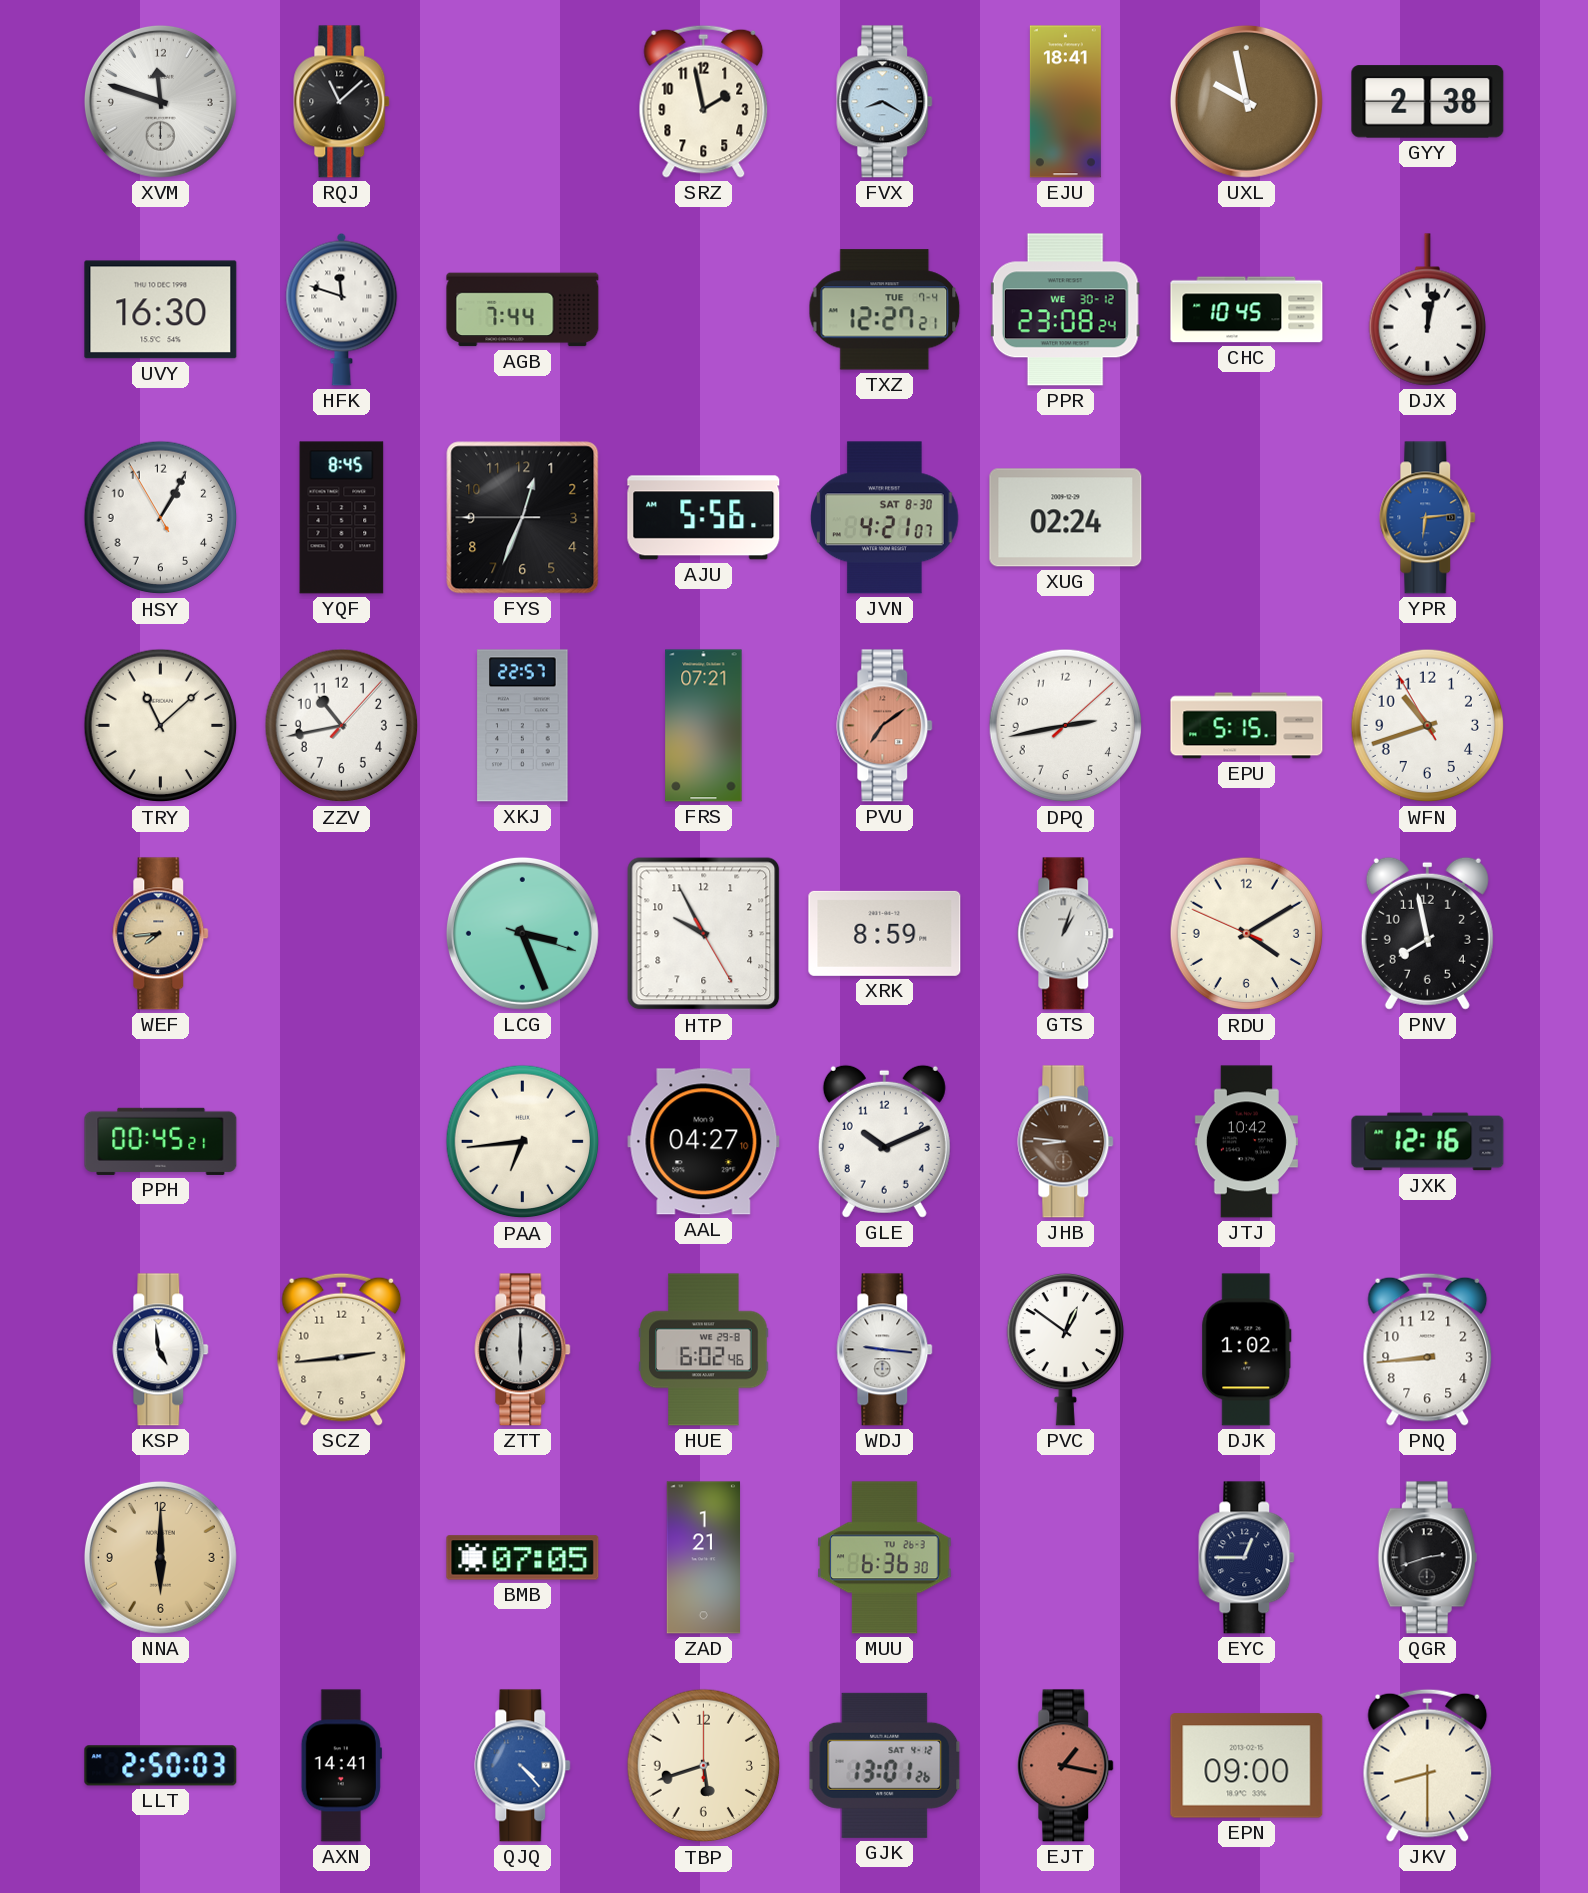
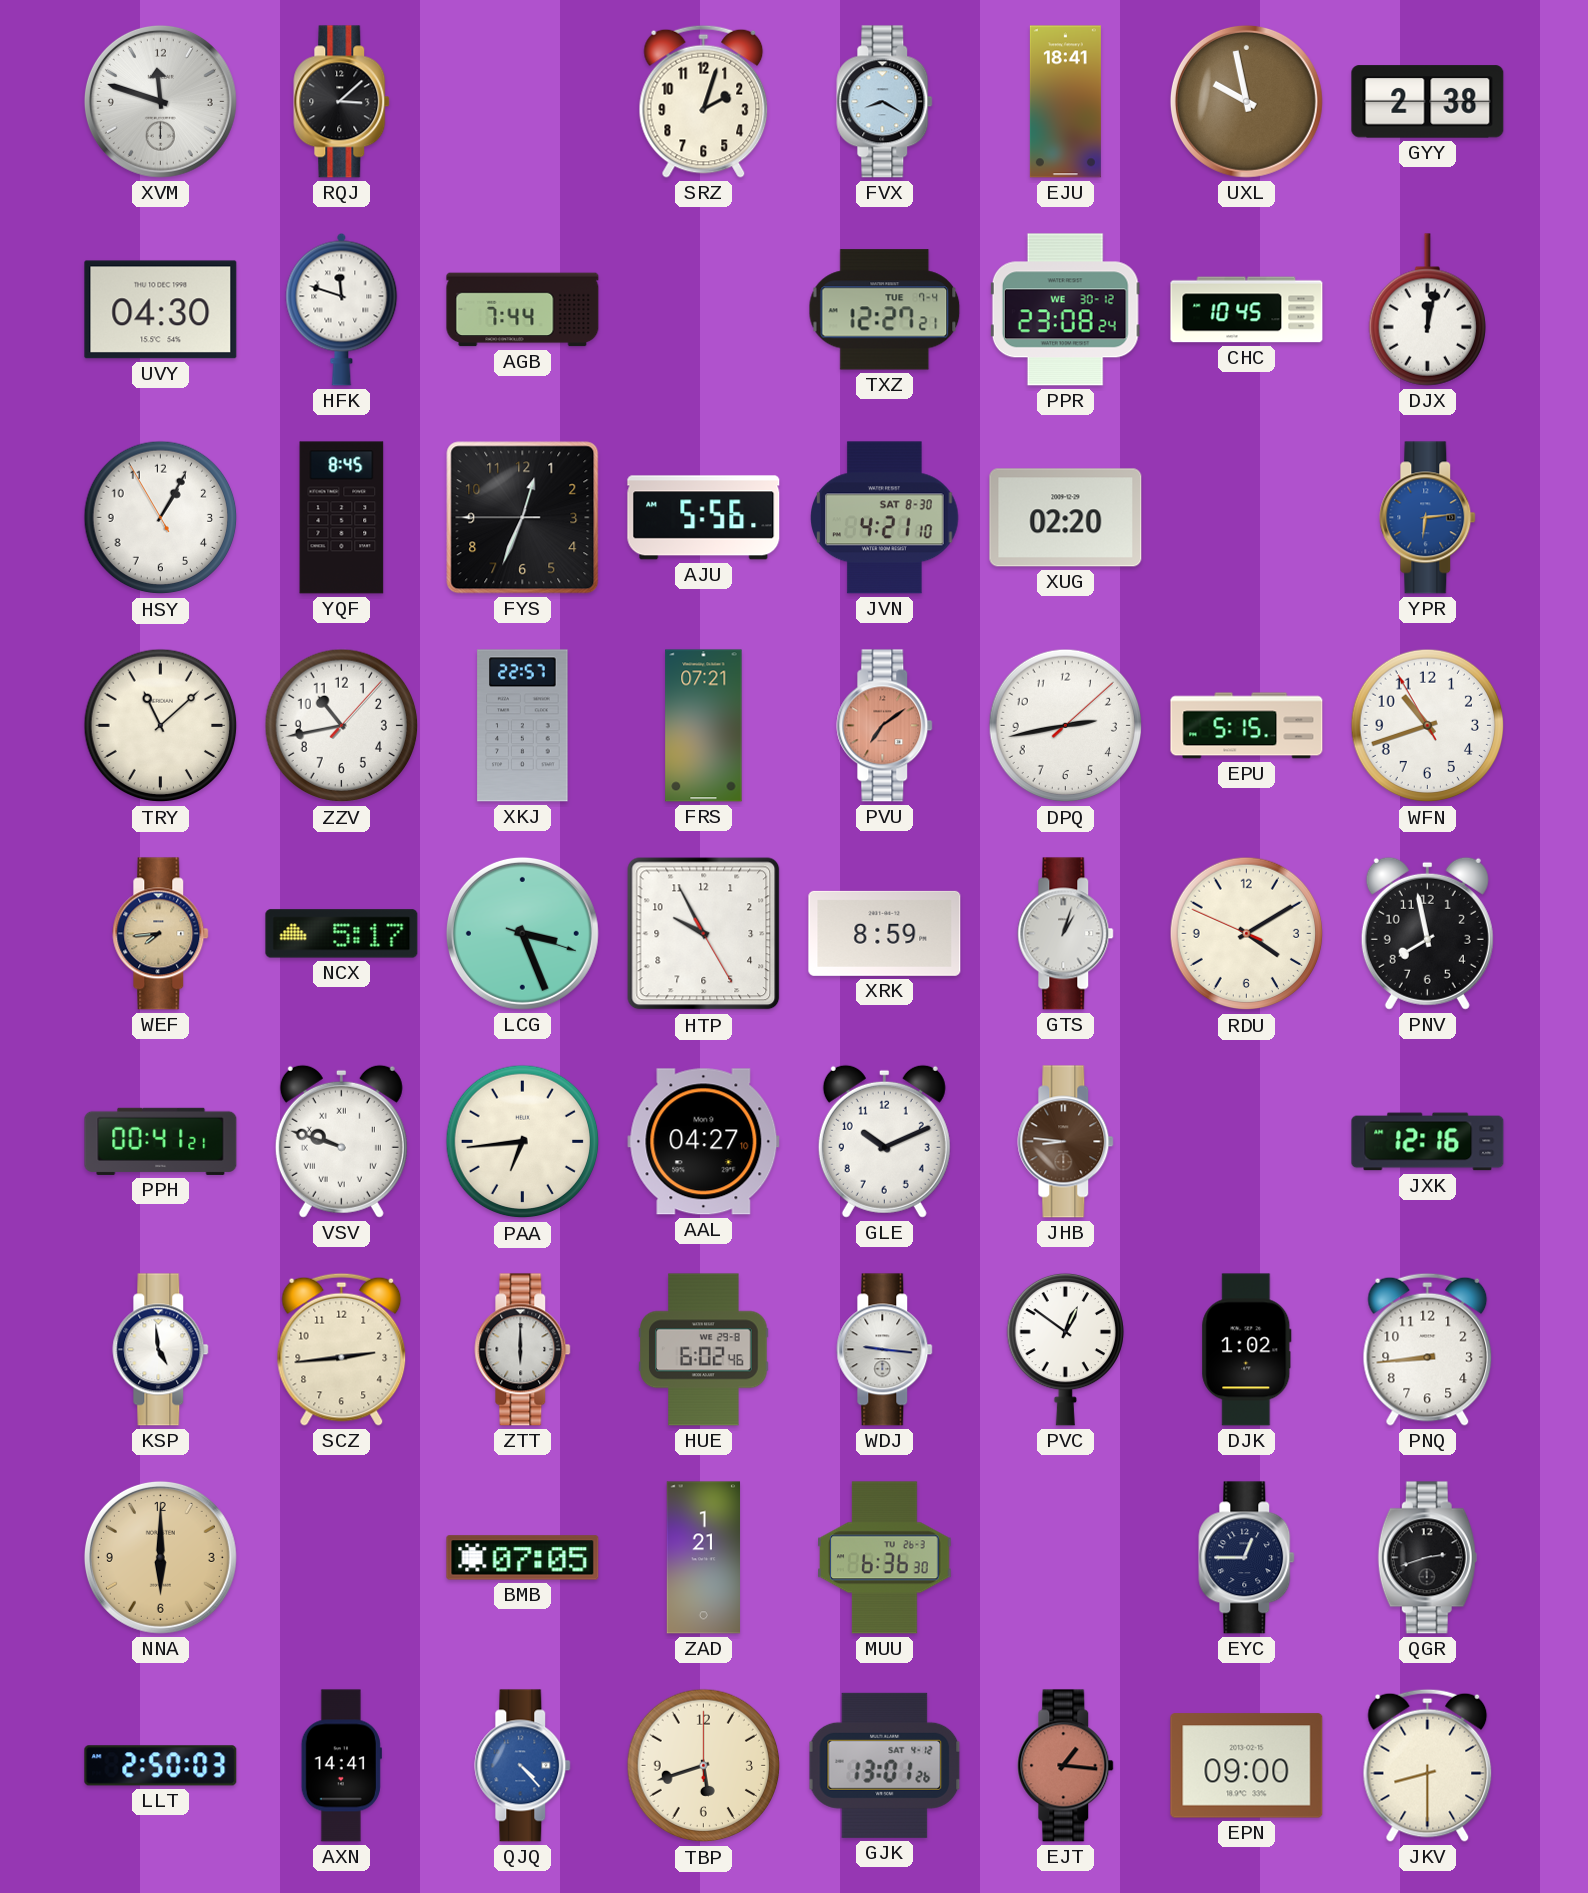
RQJ: 11:08 -> 3:08
SRZ: 1:58 -> 2:03
UVY: 16:30 -> 04:30
JVN: 4:21:07 -> 4:21:10
XUG: 02:24 -> 02:20
NCX: none -> 5:17
PPH: 00:45 -> 00:41
VSV: none -> 9:48
JTJ: 10:42 -> none
EJT: 1:17 -> 1:16
